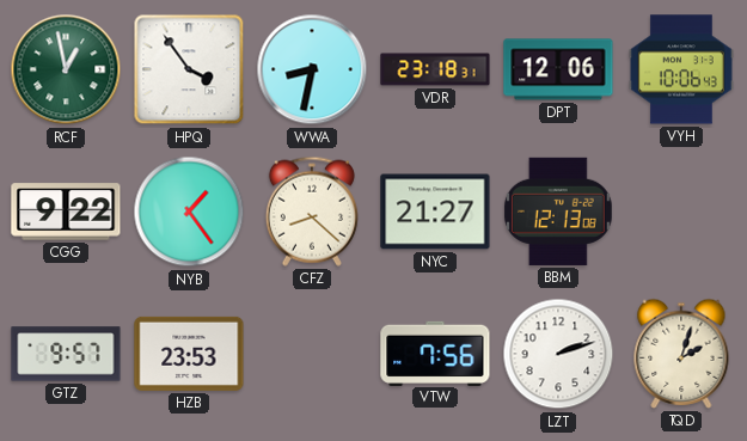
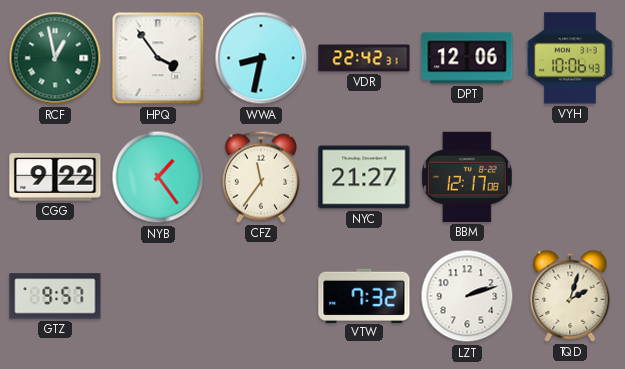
VDR: 23:18 -> 22:42
CFZ: 8:22 -> 11:36
BBM: 12:13 -> 12:17
HZB: 23:53 -> none
VTW: 7:56 -> 7:32
